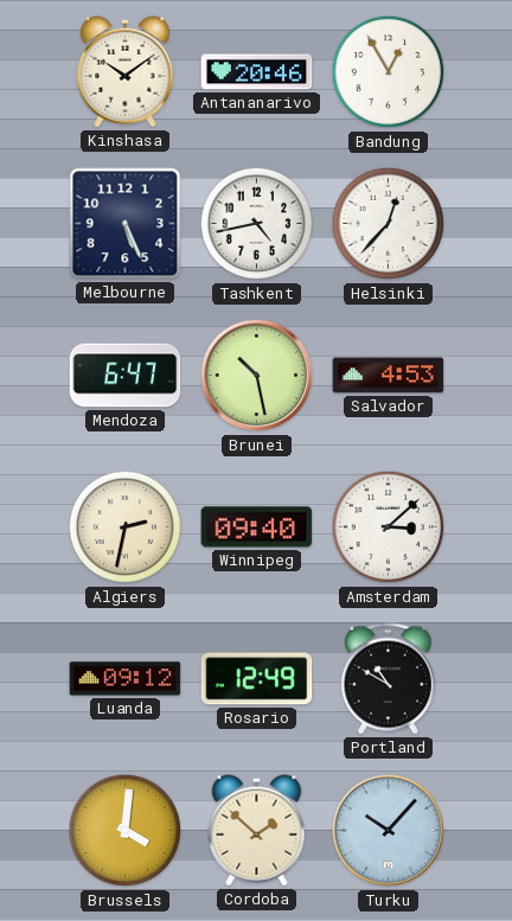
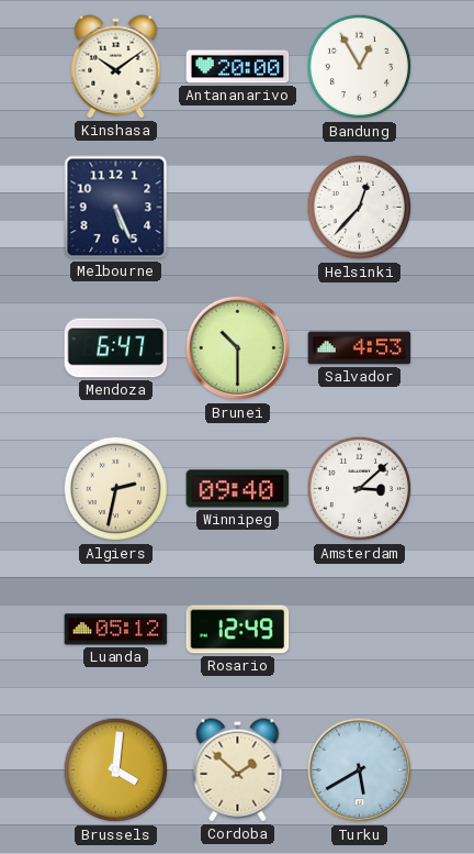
Antananarivo: 20:46 -> 20:00
Tashkent: 4:43 -> none
Brunei: 10:28 -> 10:30
Luanda: 09:12 -> 05:12
Portland: 10:50 -> none
Turku: 10:07 -> 5:40
